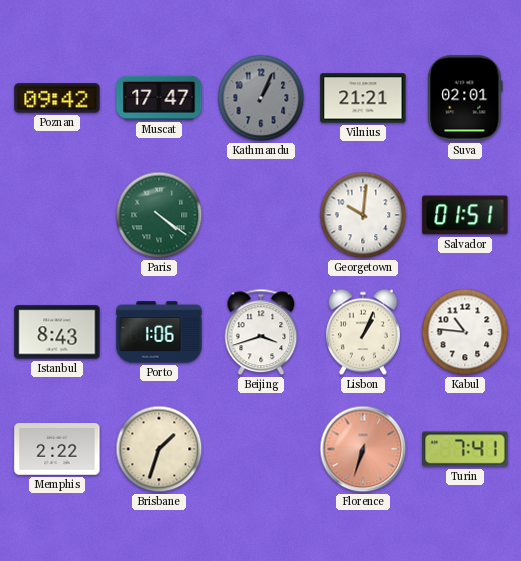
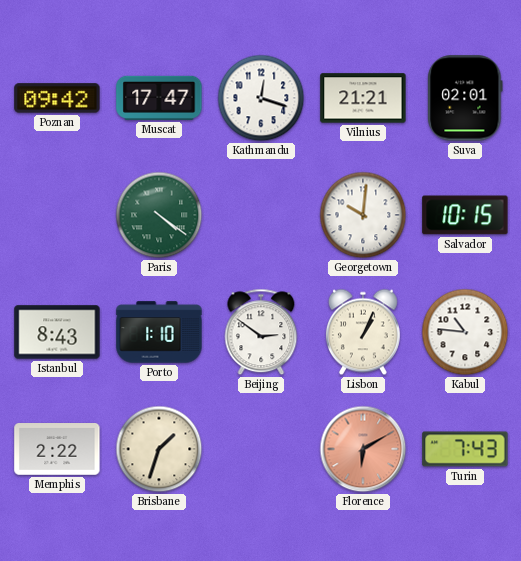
Kathmandu: 1:04 -> 12:18
Kathmandu dial: grey -> white
Salvador: 01:51 -> 10:15
Porto: 1:06 -> 1:10
Beijing: 3:42 -> 2:51
Florence: 6:33 -> 6:10
Turin: 7:41 -> 7:43
